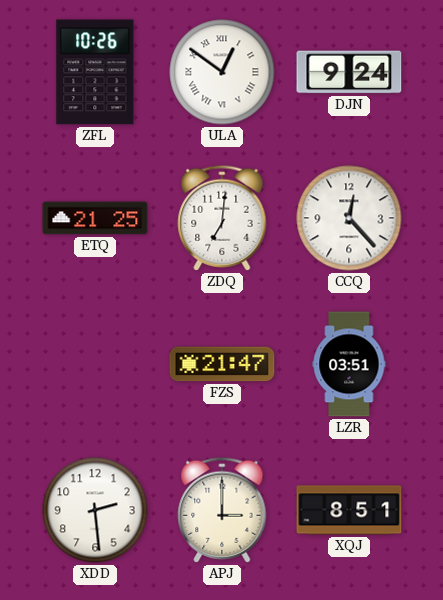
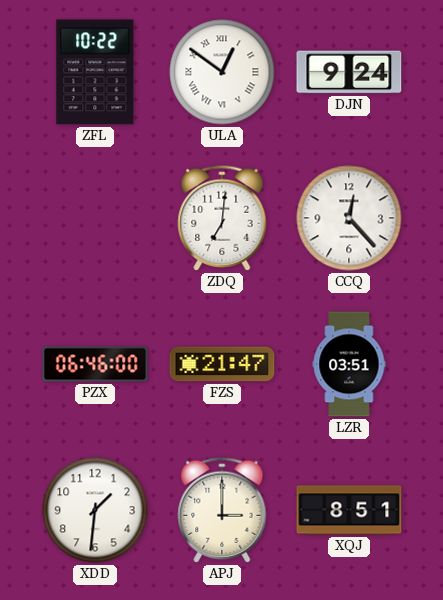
ZFL: 10:26 -> 10:22
ETQ: 21:25 -> none
PZX: none -> 06:46
XDD: 2:29 -> 1:31
